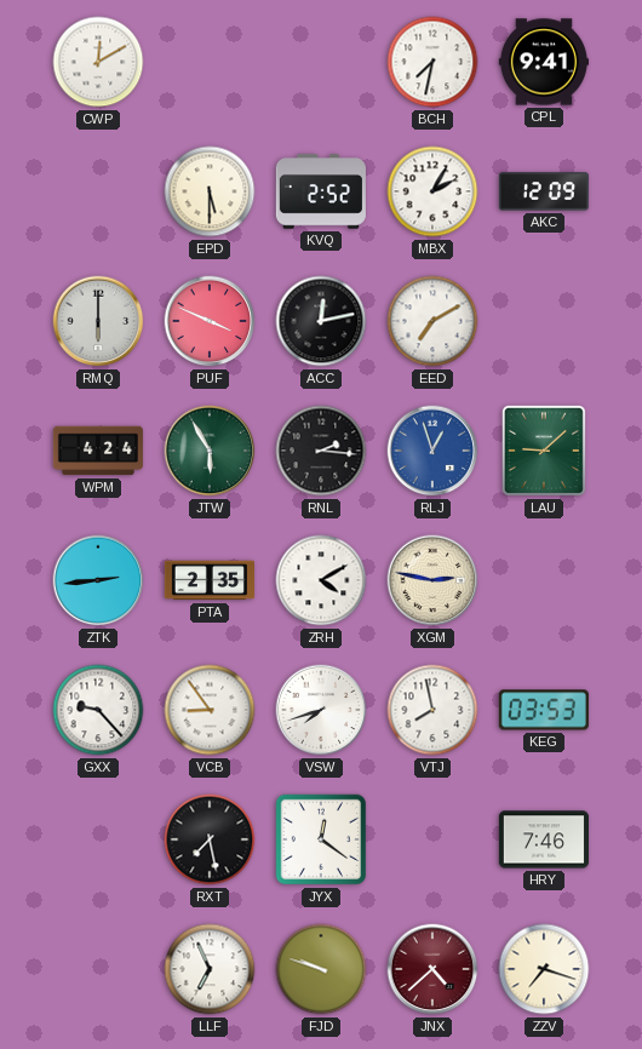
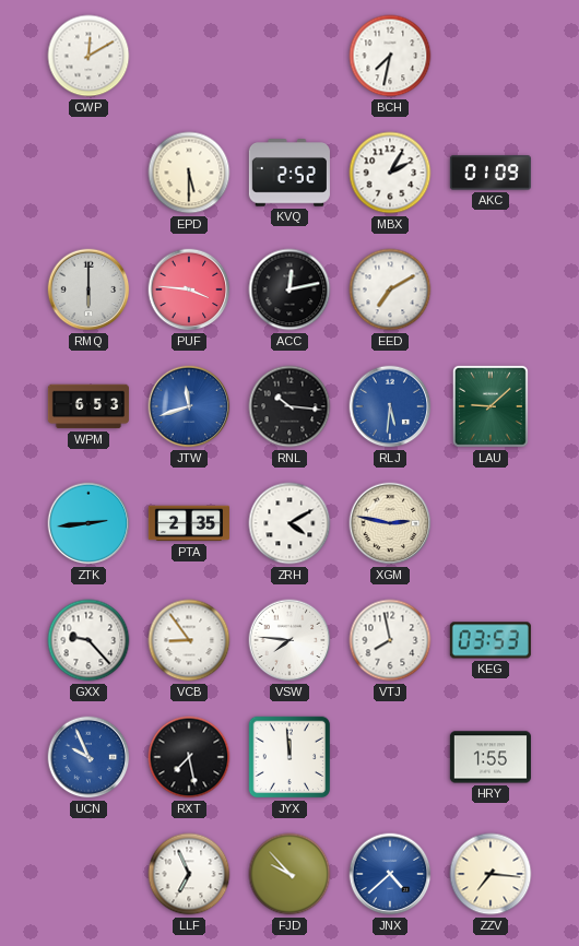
CPL: 9:41 -> none
AKC: 12:09 -> 01:09
PUF: 3:49 -> 3:46
WPM: 4:24 -> 6:53
JTW: 5:55 -> 11:42
JTW dial: green -> blue
RNL: 2:16 -> 10:16
RLJ: 12:57 -> 5:31
VSW: 7:42 -> 7:46
UCN: none -> 9:56
JYX: 12:21 -> 11:59
HRY: 7:46 -> 1:55
FJD: 9:48 -> 9:53
JNX dial: burgundy -> blue
ZZV: 7:18 -> 7:16
